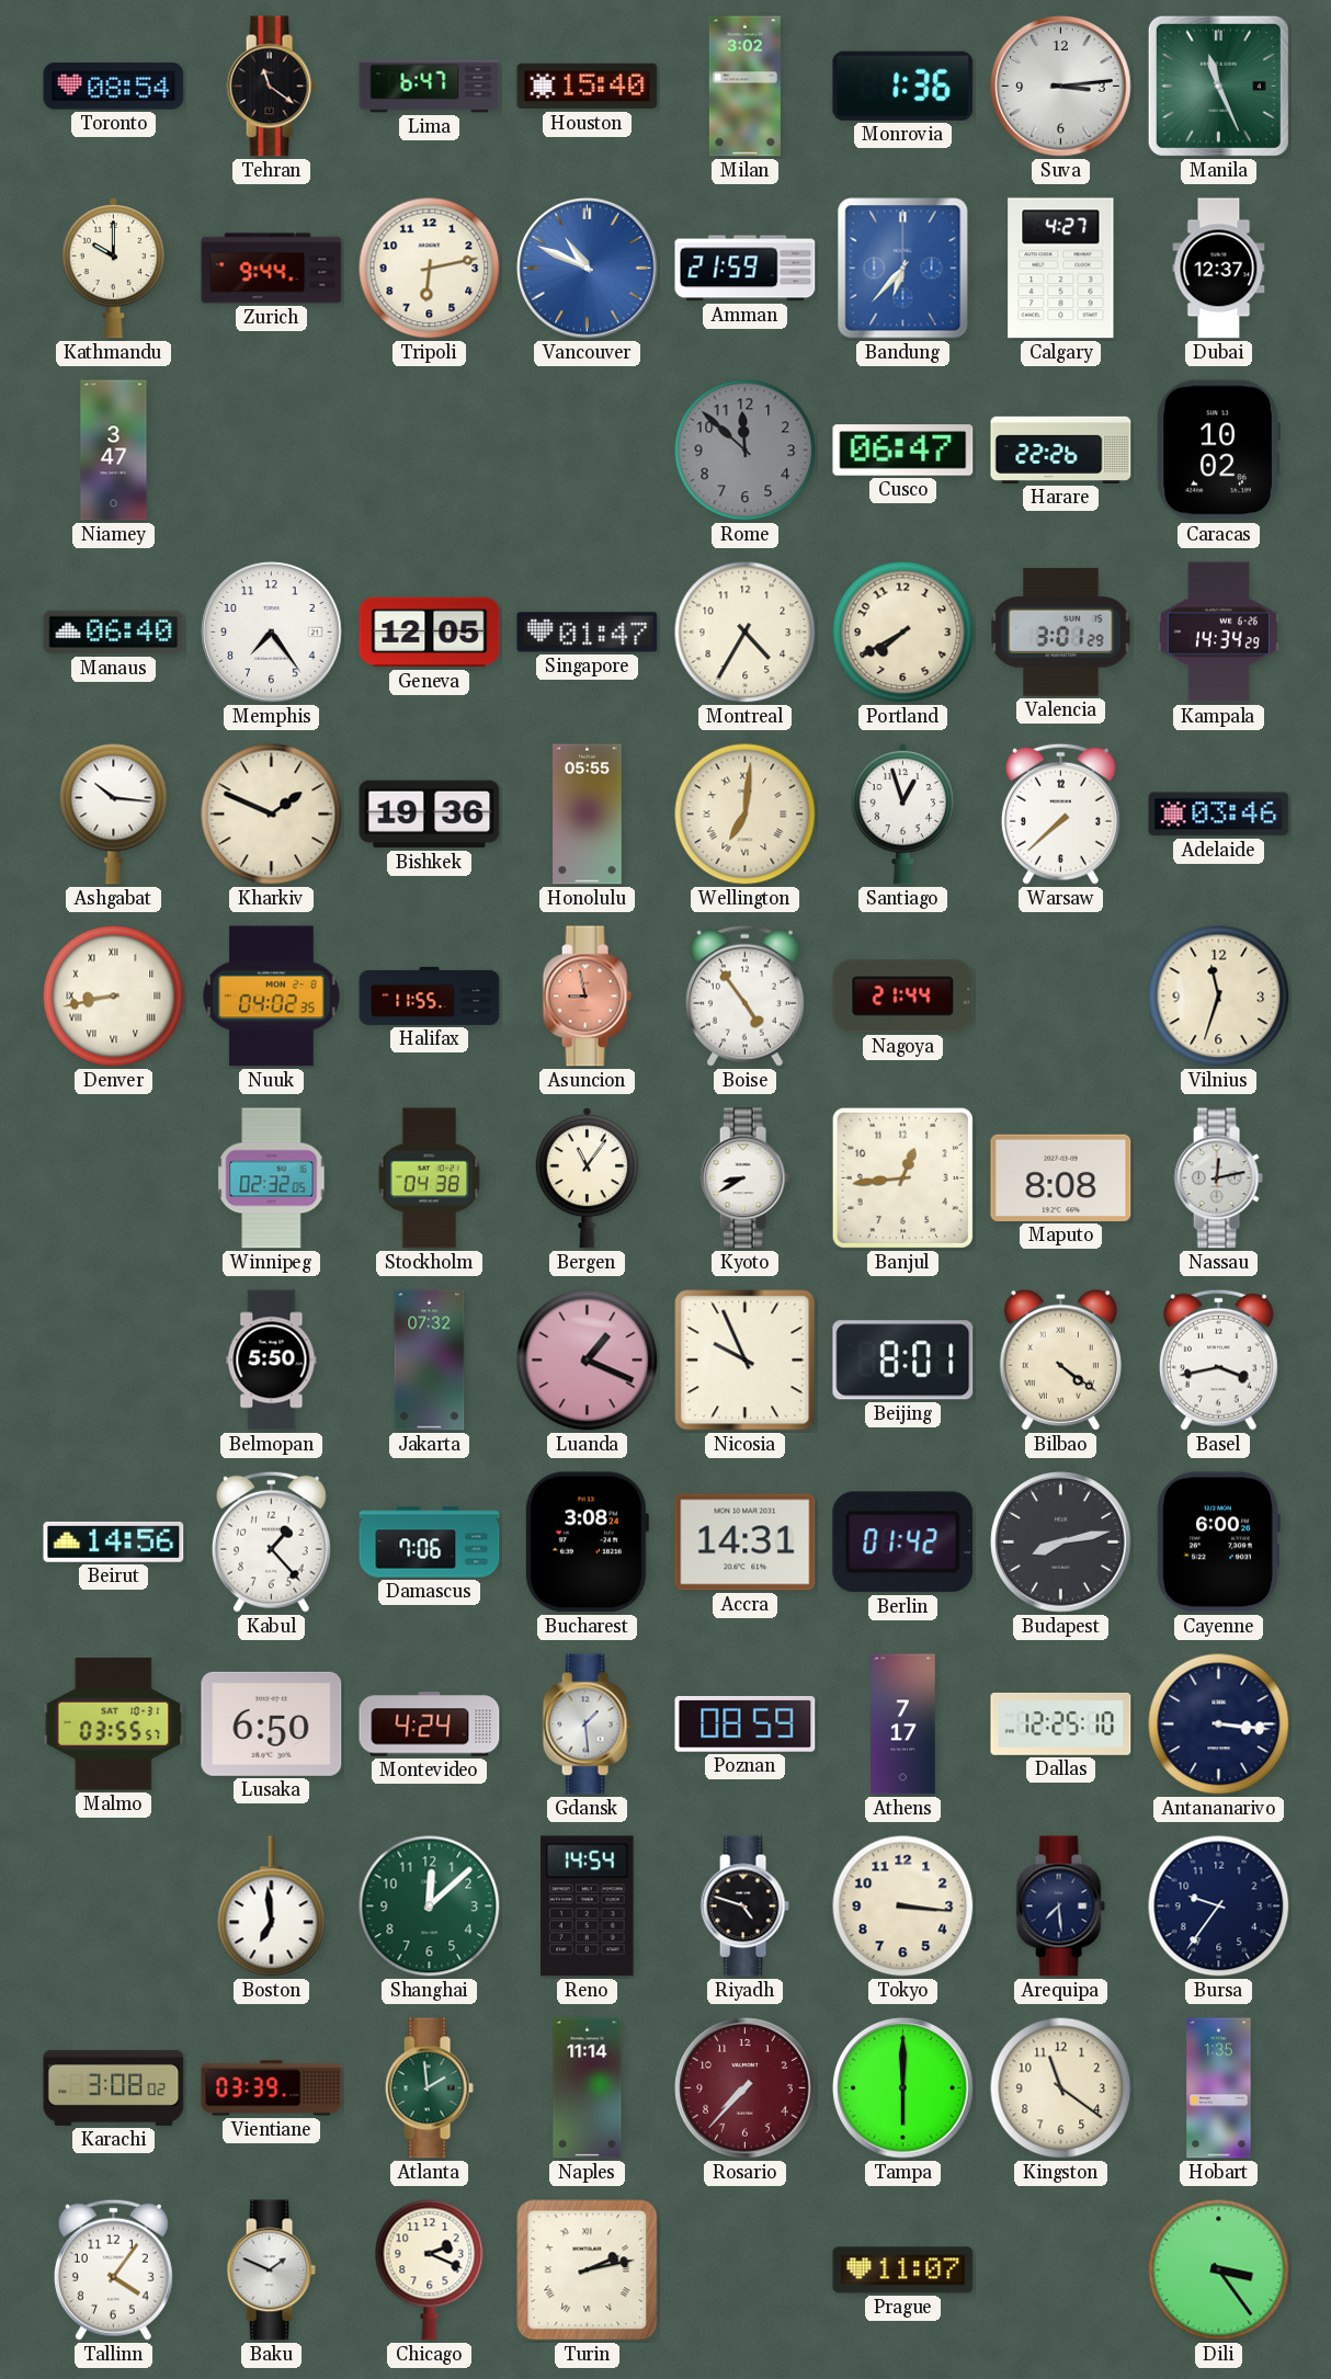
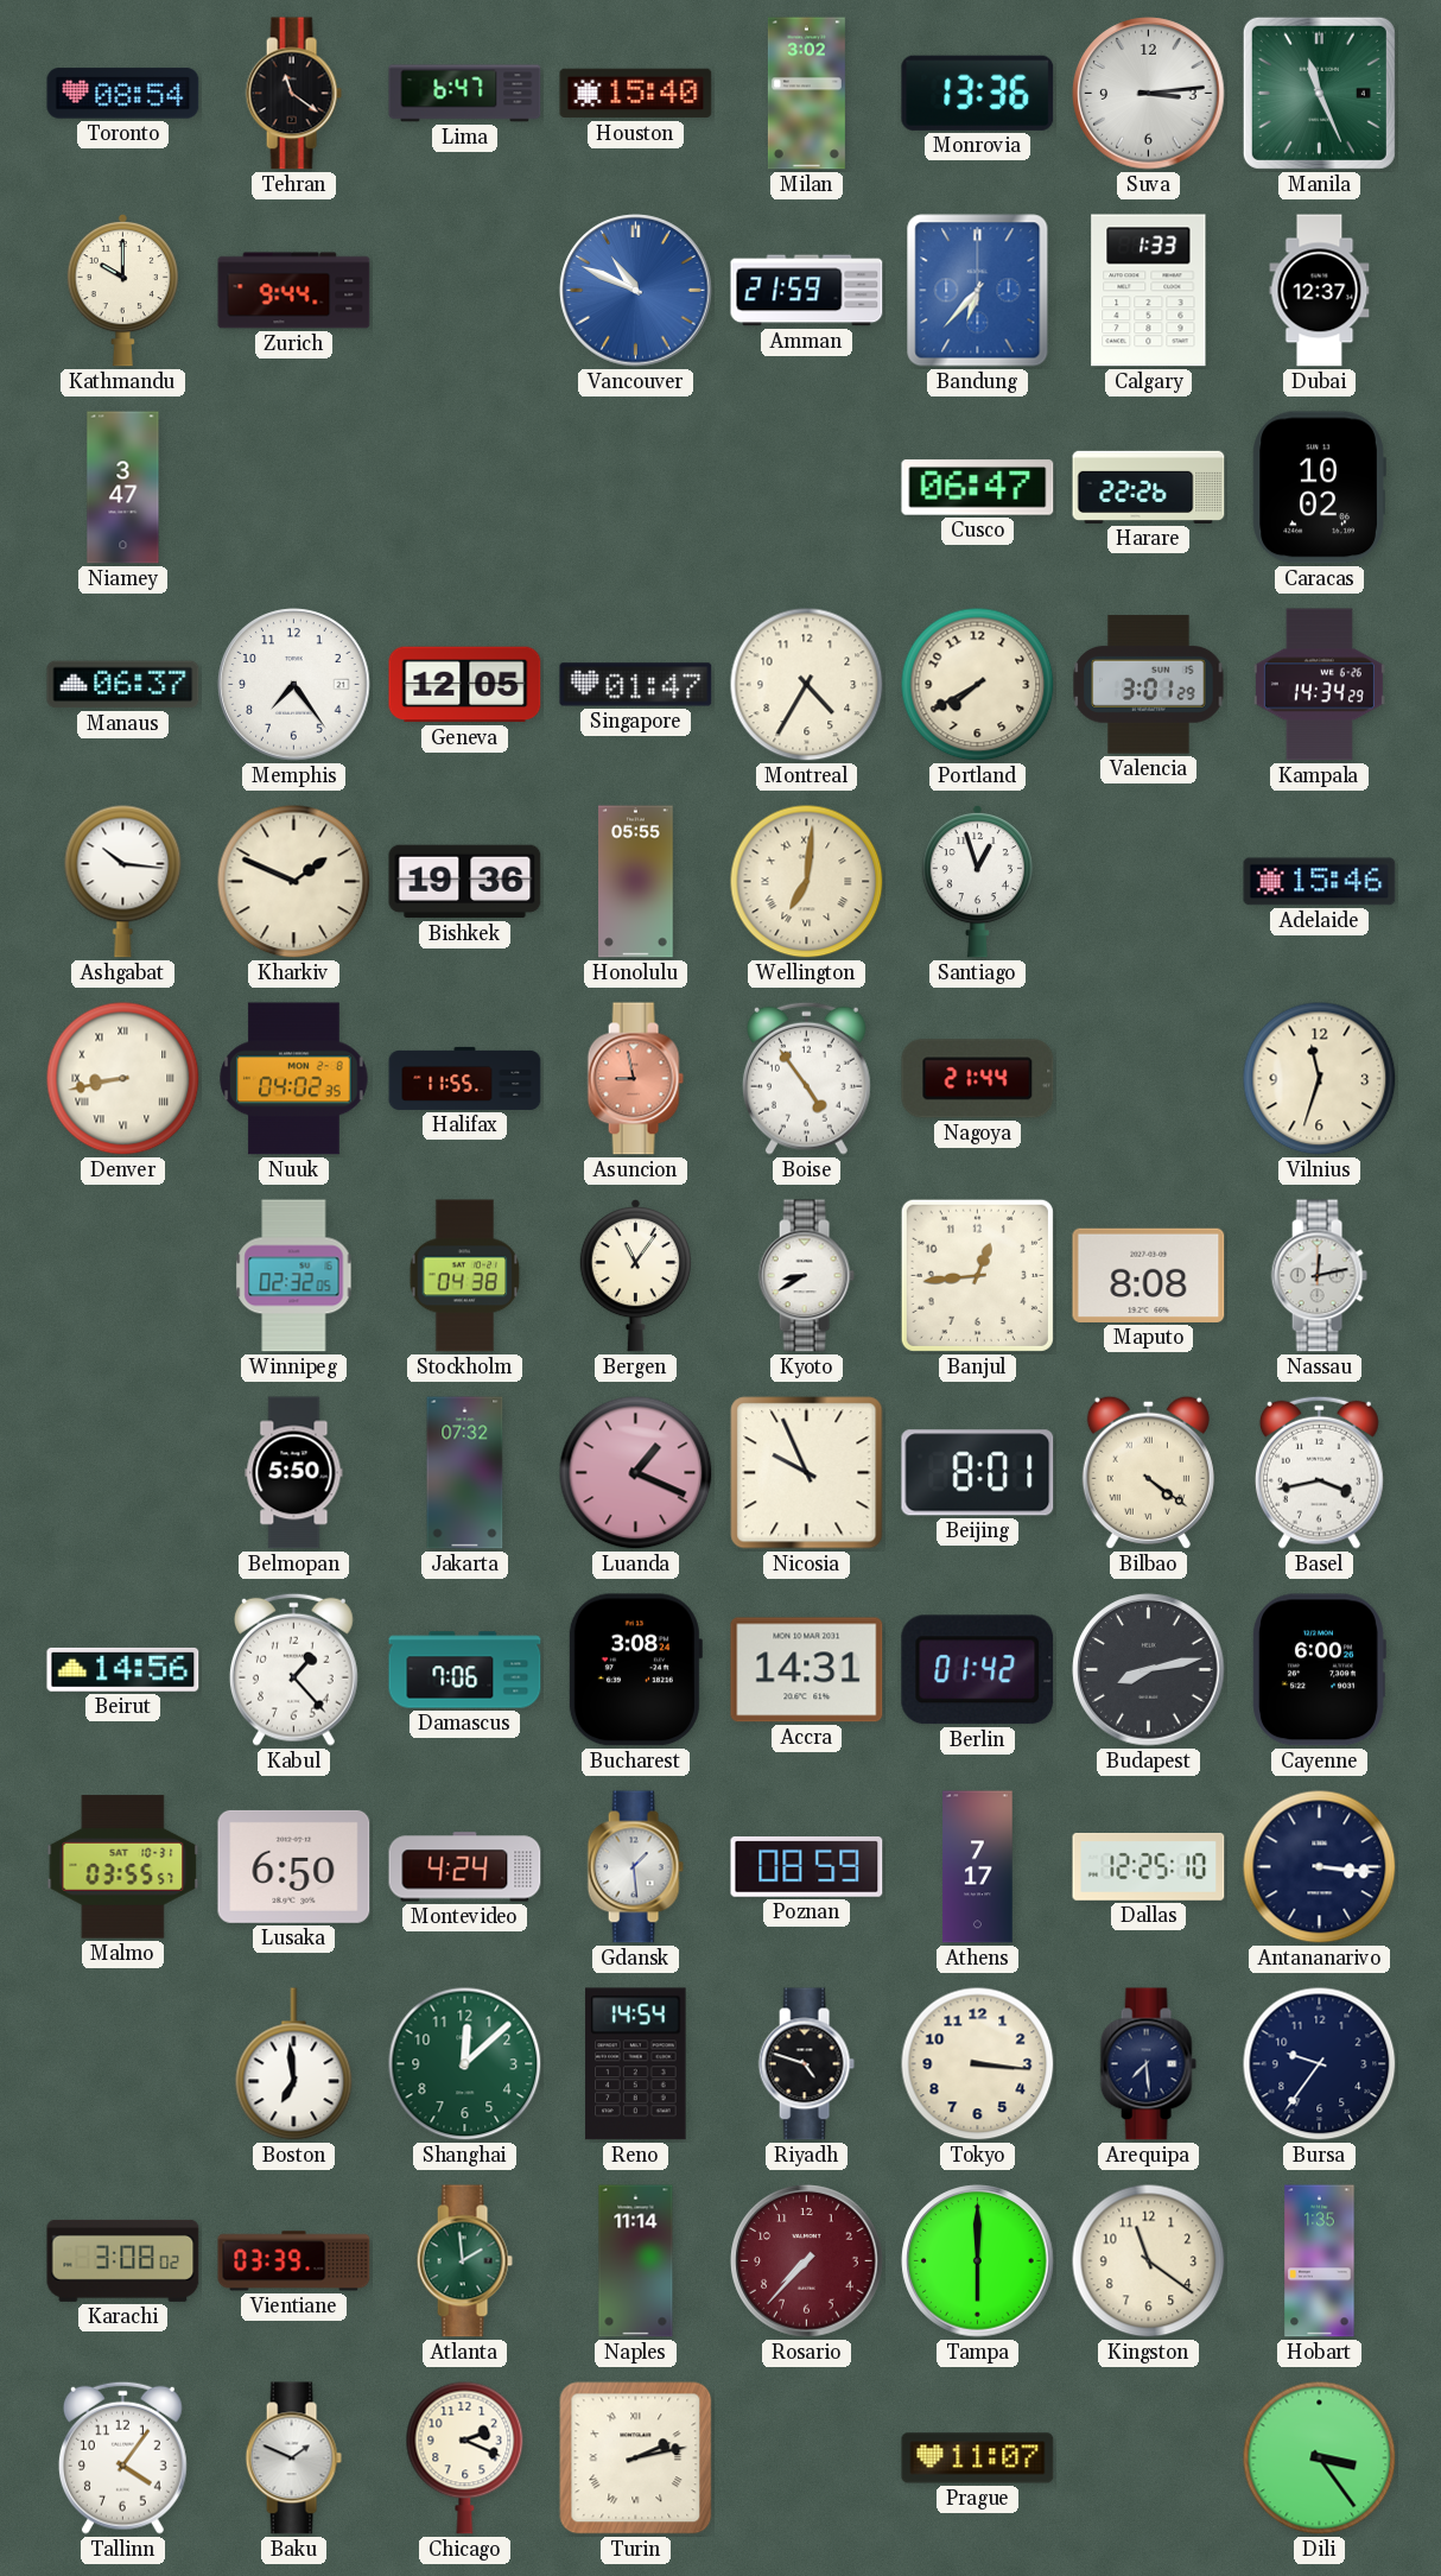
Monrovia: 1:36 -> 13:36
Tripoli: 6:13 -> none
Calgary: 4:27 -> 1:33
Rome: 11:52 -> none
Manaus: 06:40 -> 06:37
Warsaw: 7:38 -> none
Adelaide: 03:46 -> 15:46
